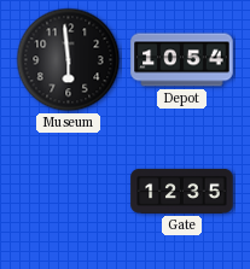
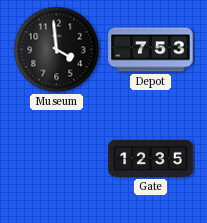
Museum: 5:59 -> 3:59
Depot: 10:54 -> 7:53
